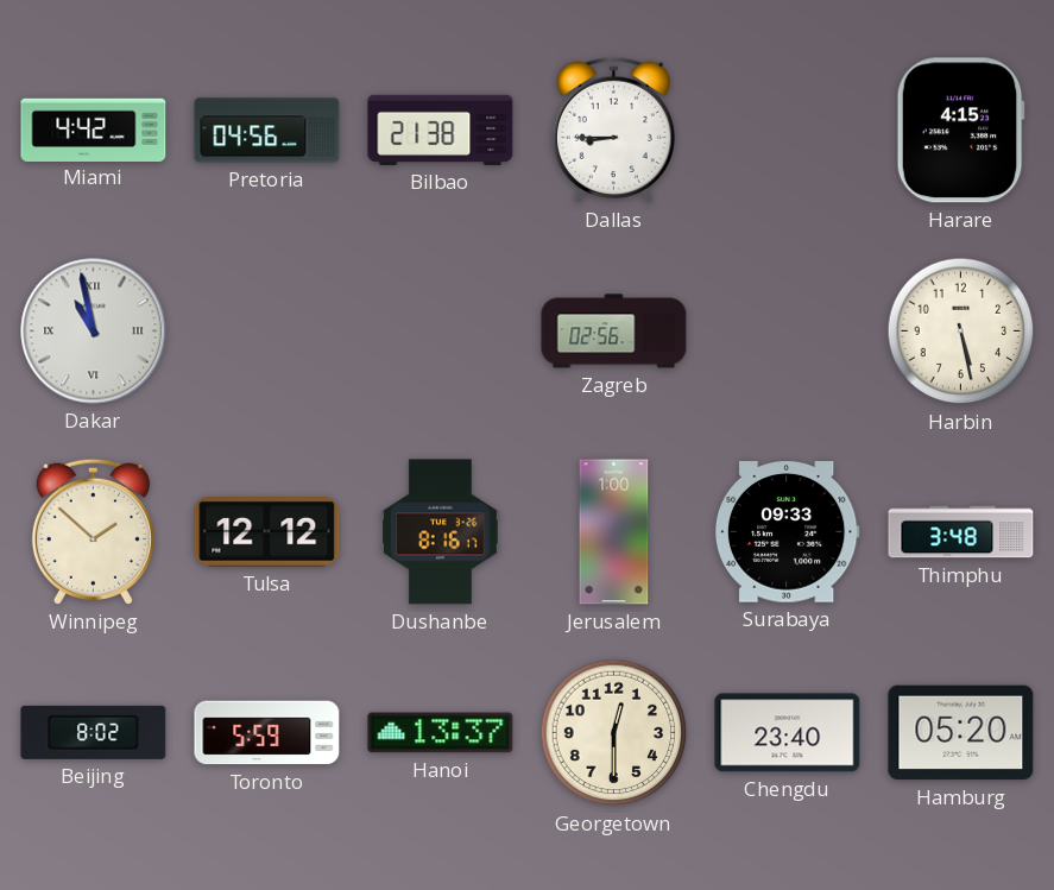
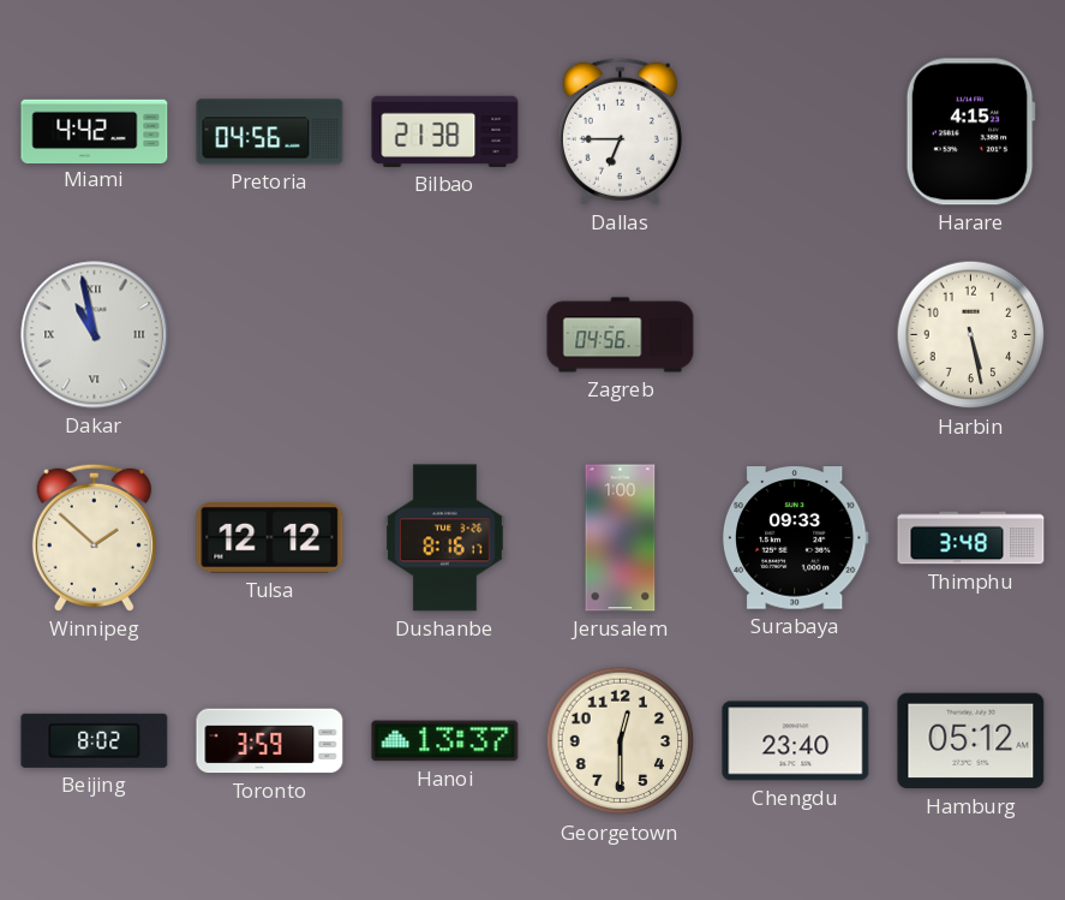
Dallas: 8:45 -> 6:45
Zagreb: 02:56 -> 04:56
Toronto: 5:59 -> 3:59
Hamburg: 05:20 -> 05:12
